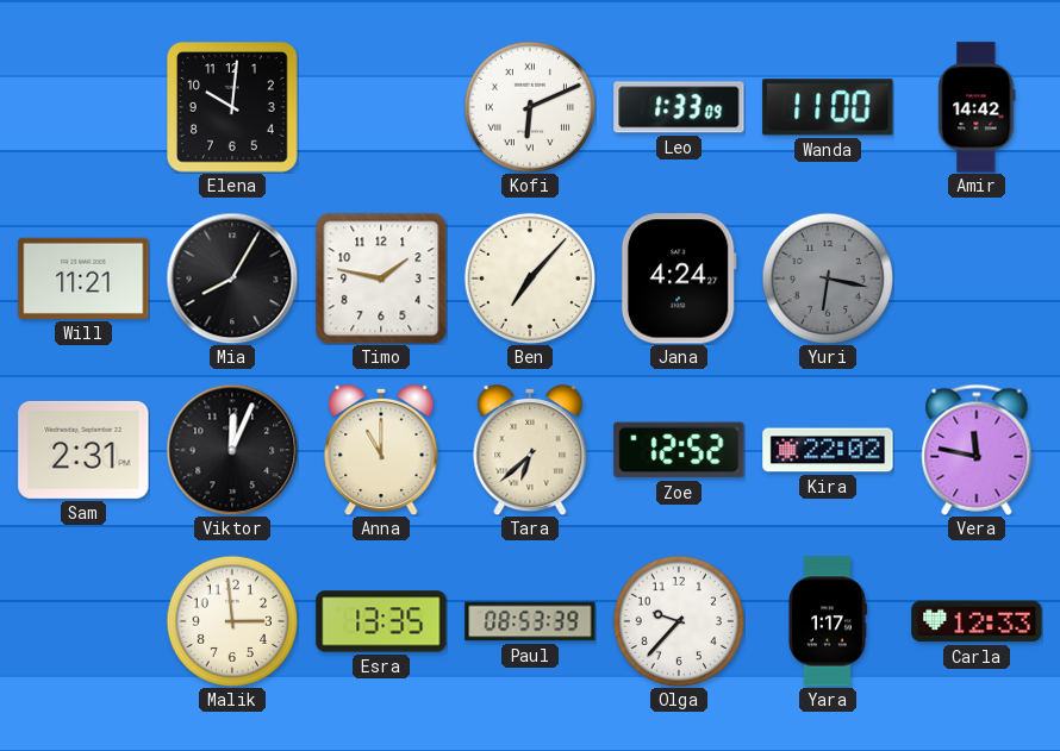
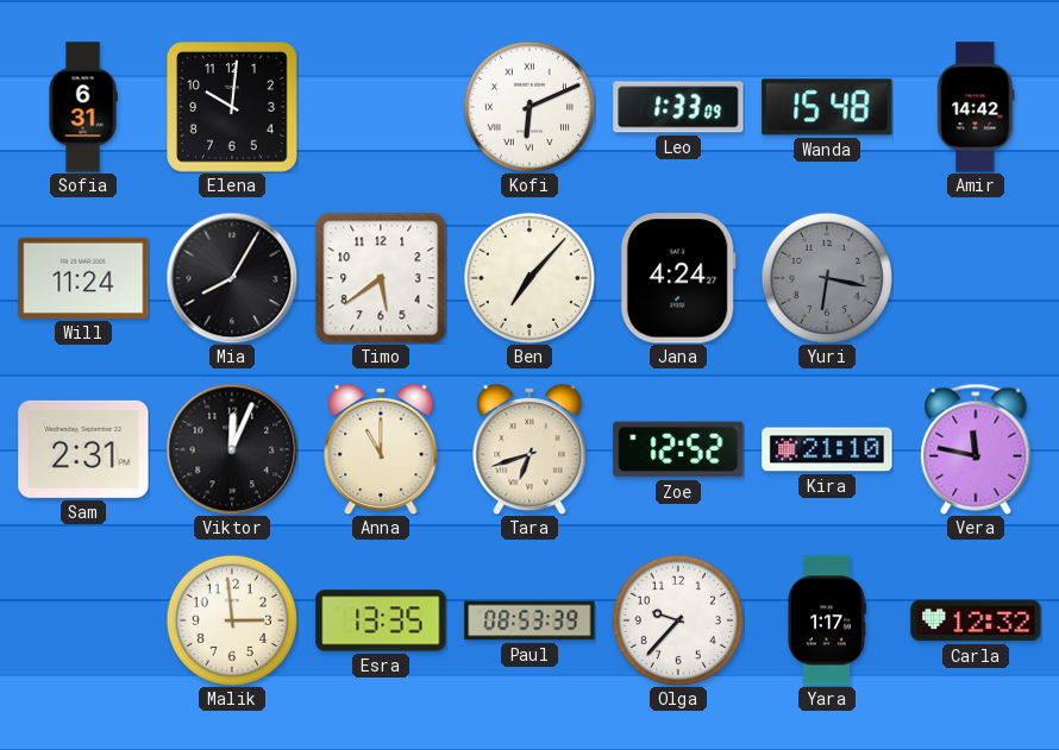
Sofia: none -> 6:31
Wanda: 11:00 -> 15:48
Will: 11:21 -> 11:24
Timo: 1:47 -> 5:39
Tara: 6:38 -> 6:42
Kira: 22:02 -> 21:10
Carla: 12:33 -> 12:32
